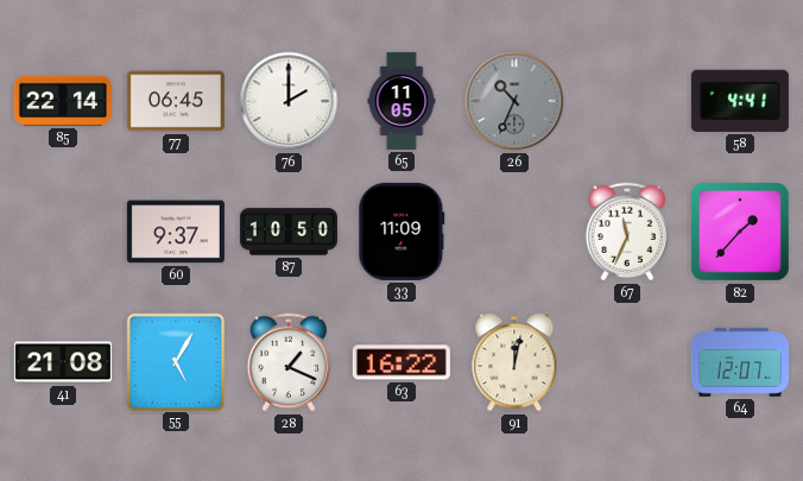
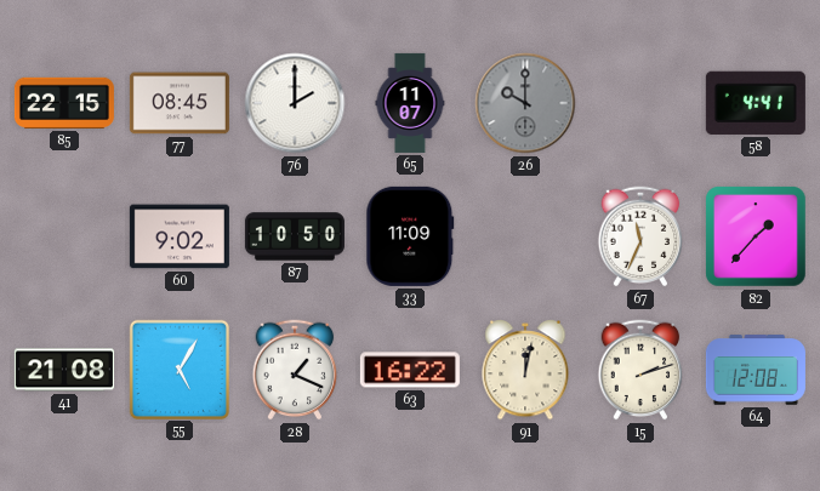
85: 22:14 -> 22:15
77: 06:45 -> 08:45
65: 11:05 -> 11:07
26: 10:34 -> 10:00
60: 9:37 -> 9:02
15: none -> 2:12
64: 12:07 -> 12:08
